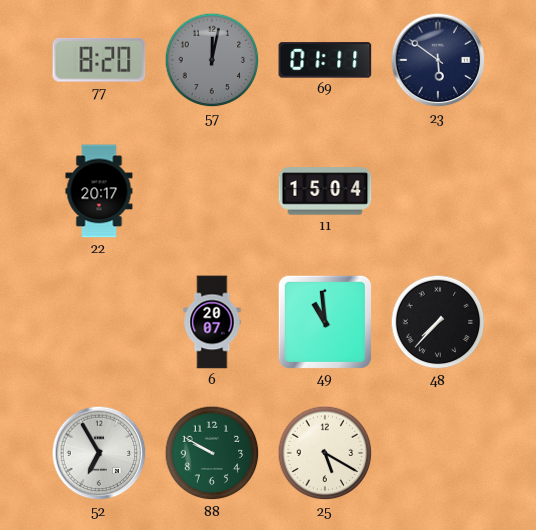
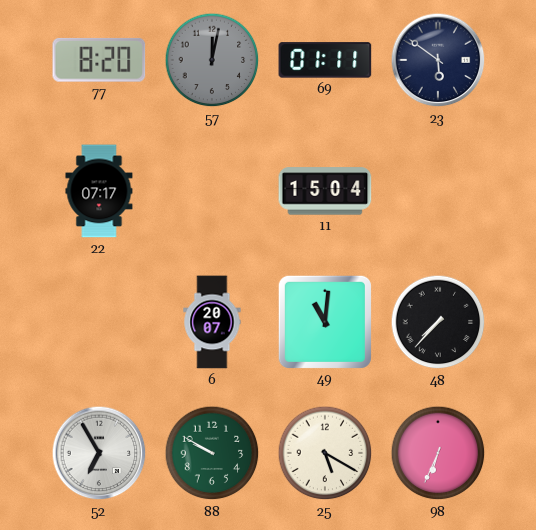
22: 20:17 -> 07:17
49: 10:59 -> 11:01
98: none -> 6:34
